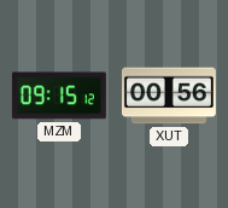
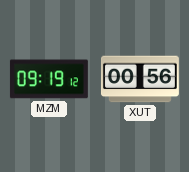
MZM: 09:15 -> 09:19
